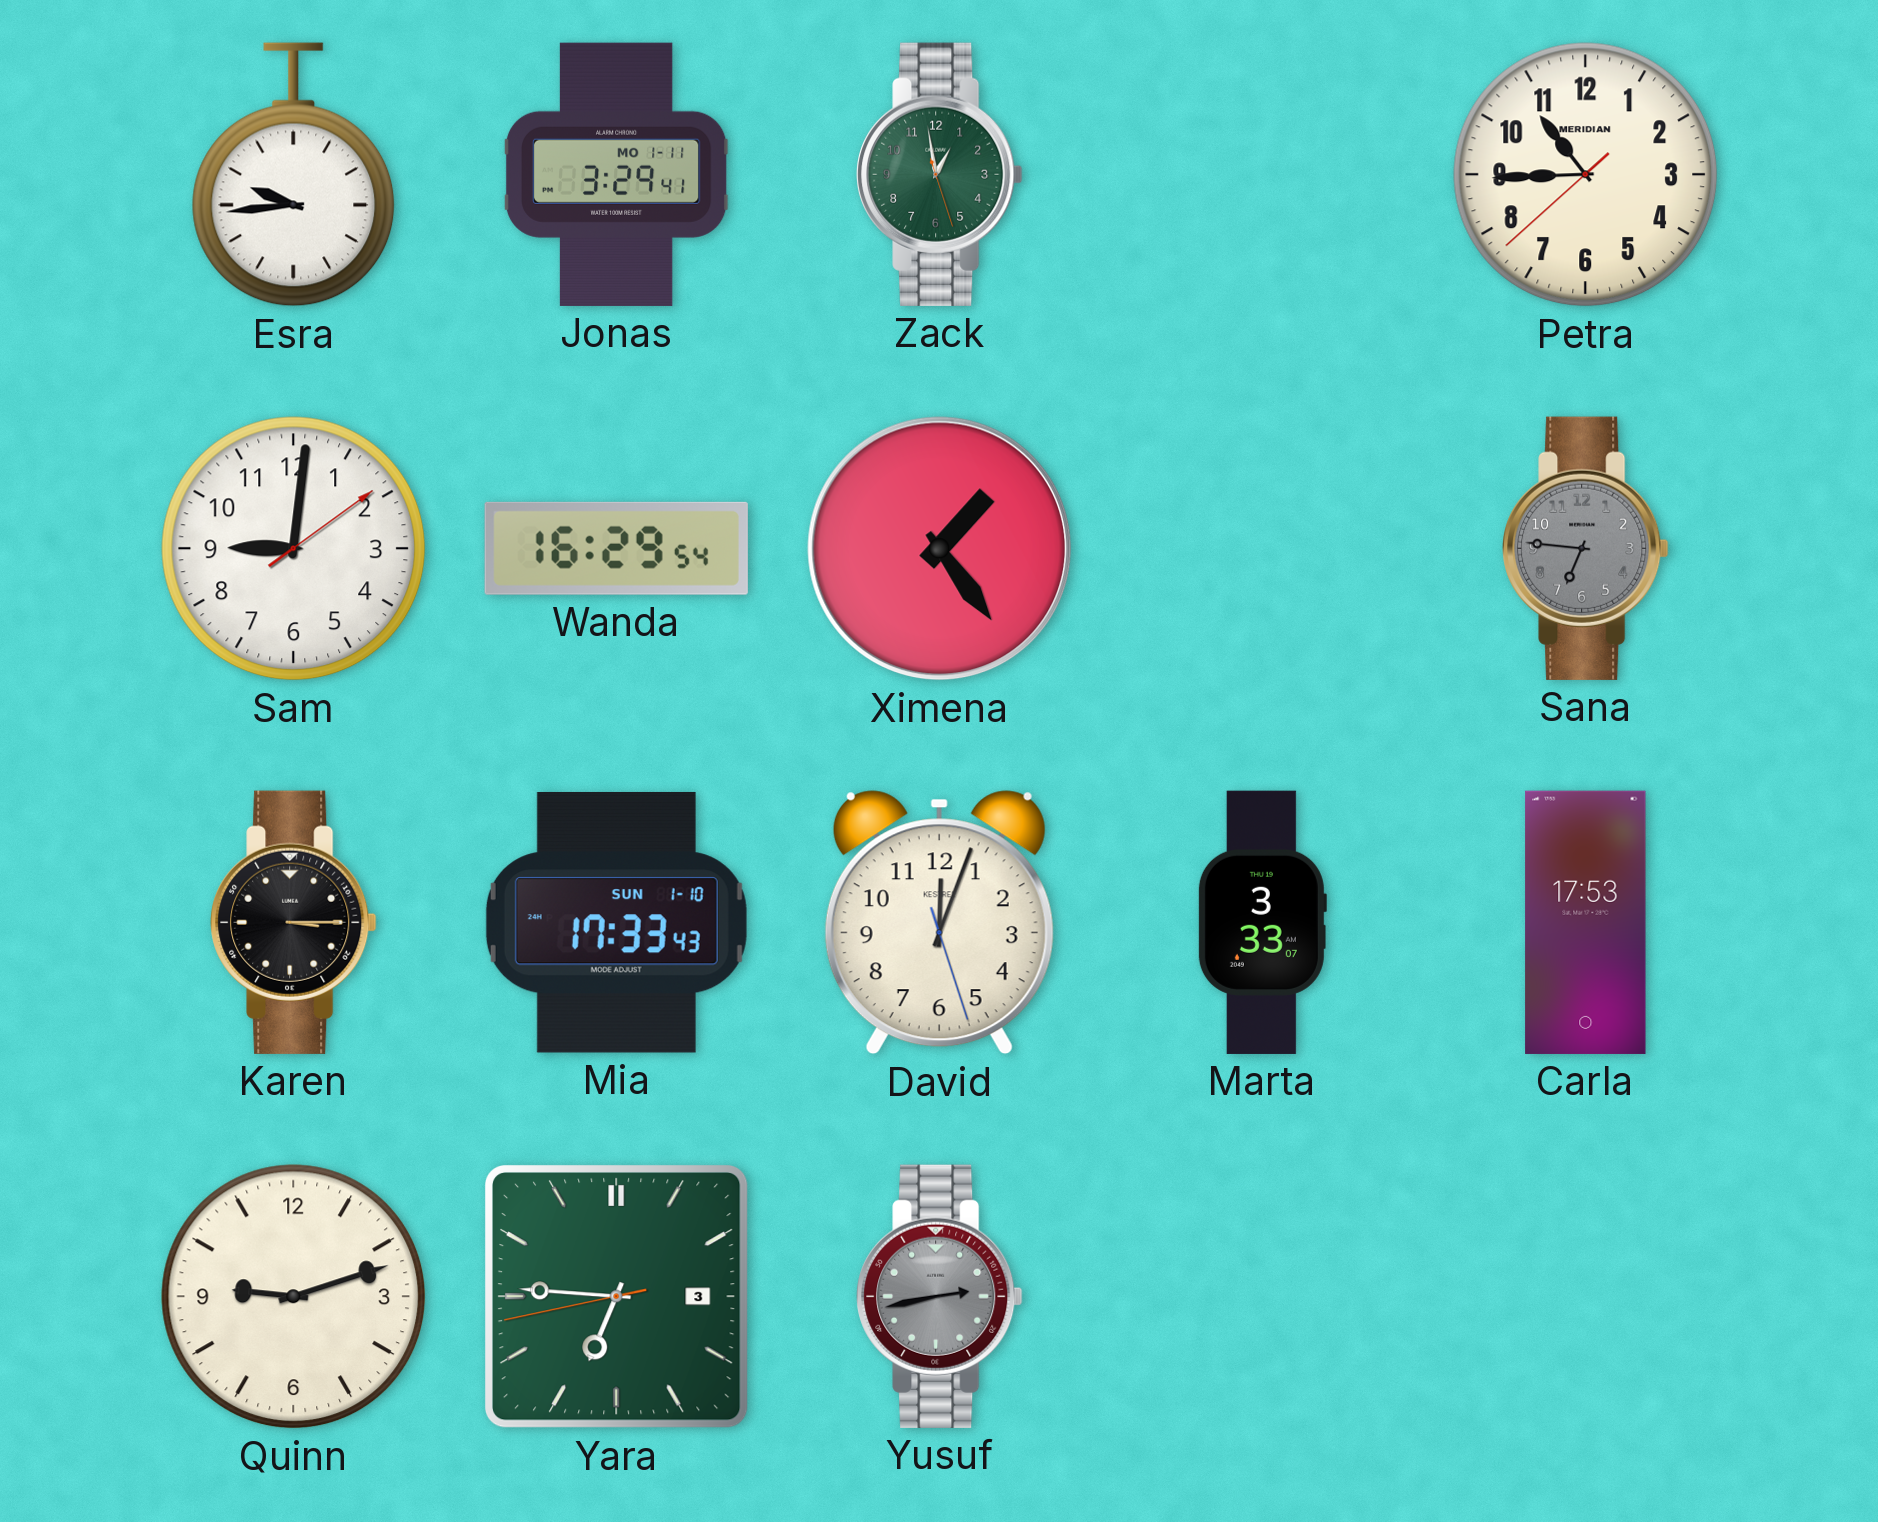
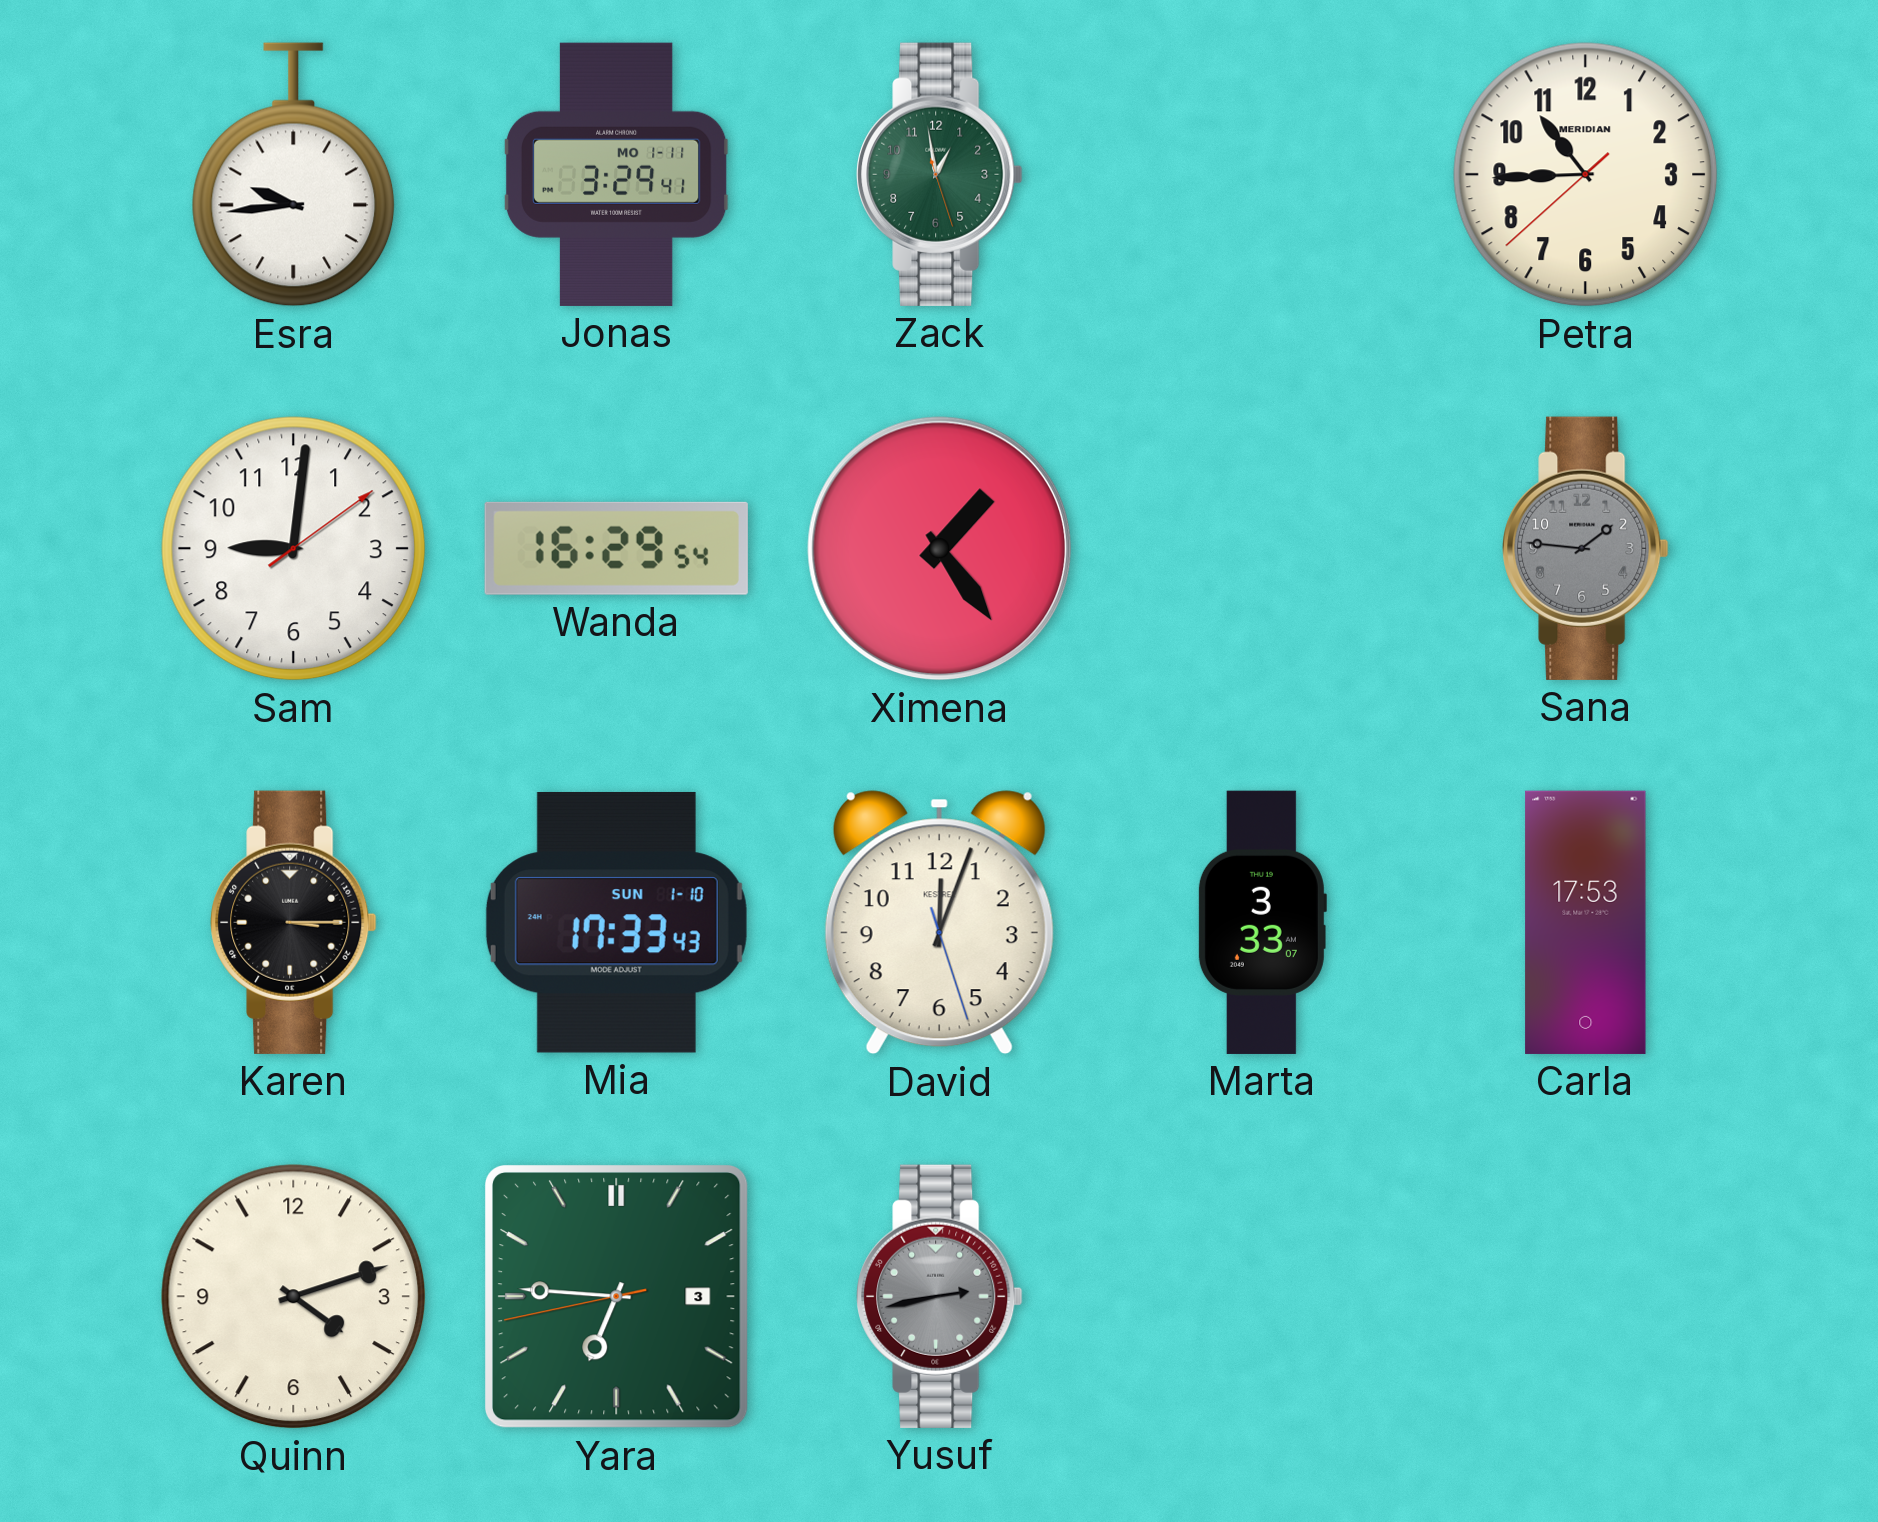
Sana: 6:46 -> 1:46
Quinn: 9:12 -> 4:12
